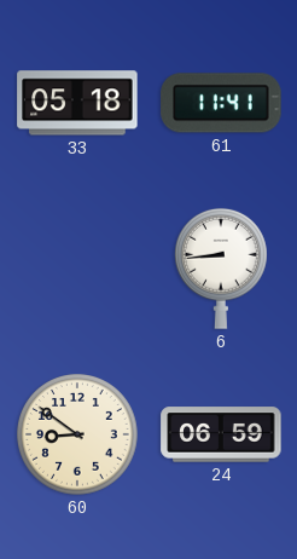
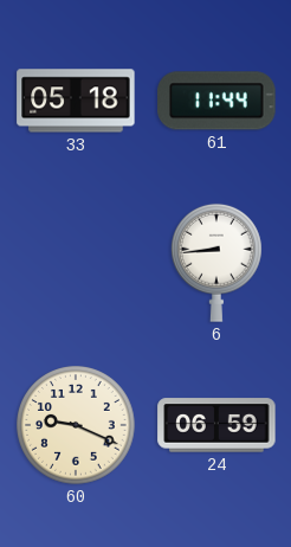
61: 11:41 -> 11:44
60: 8:51 -> 9:19
